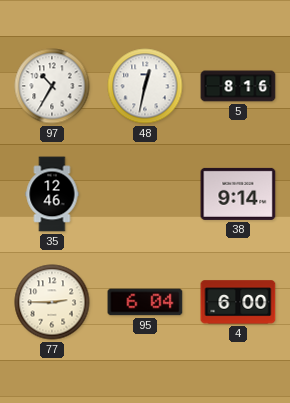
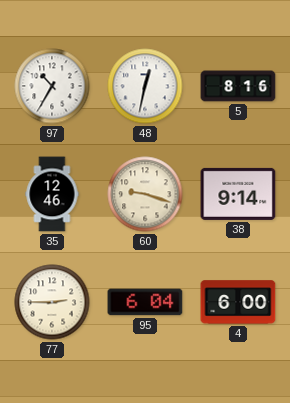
60: none -> 9:18
